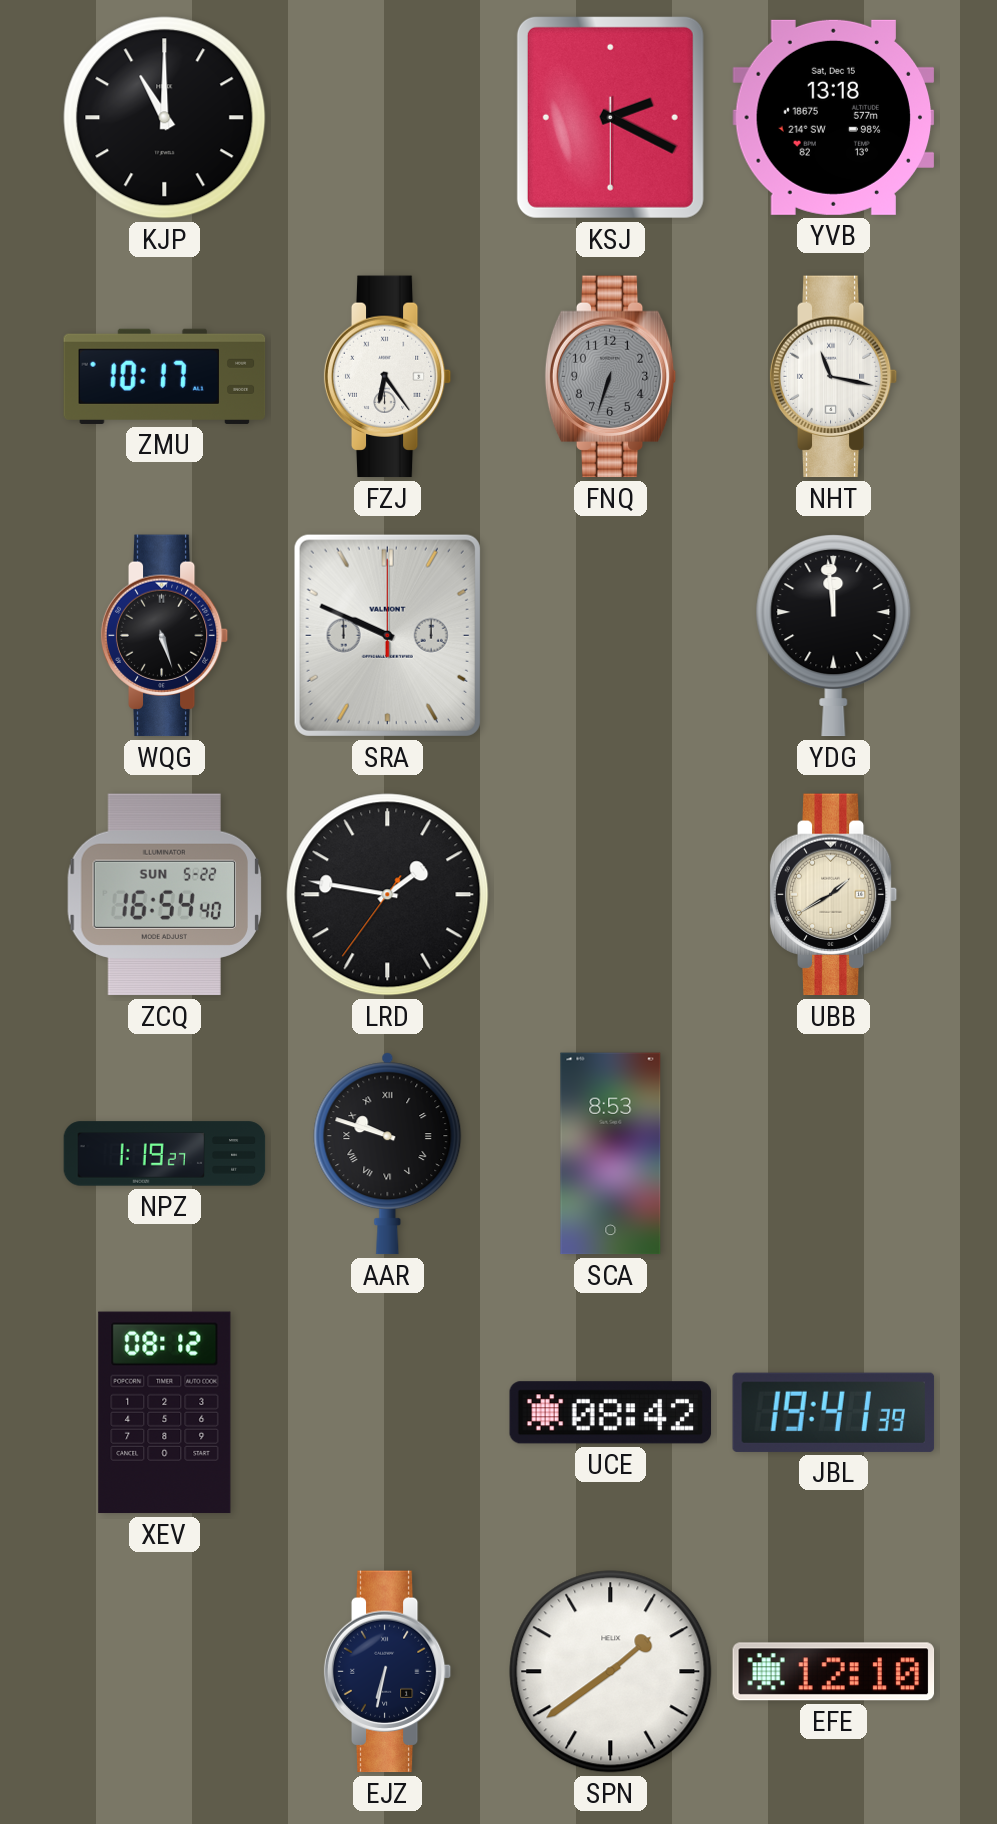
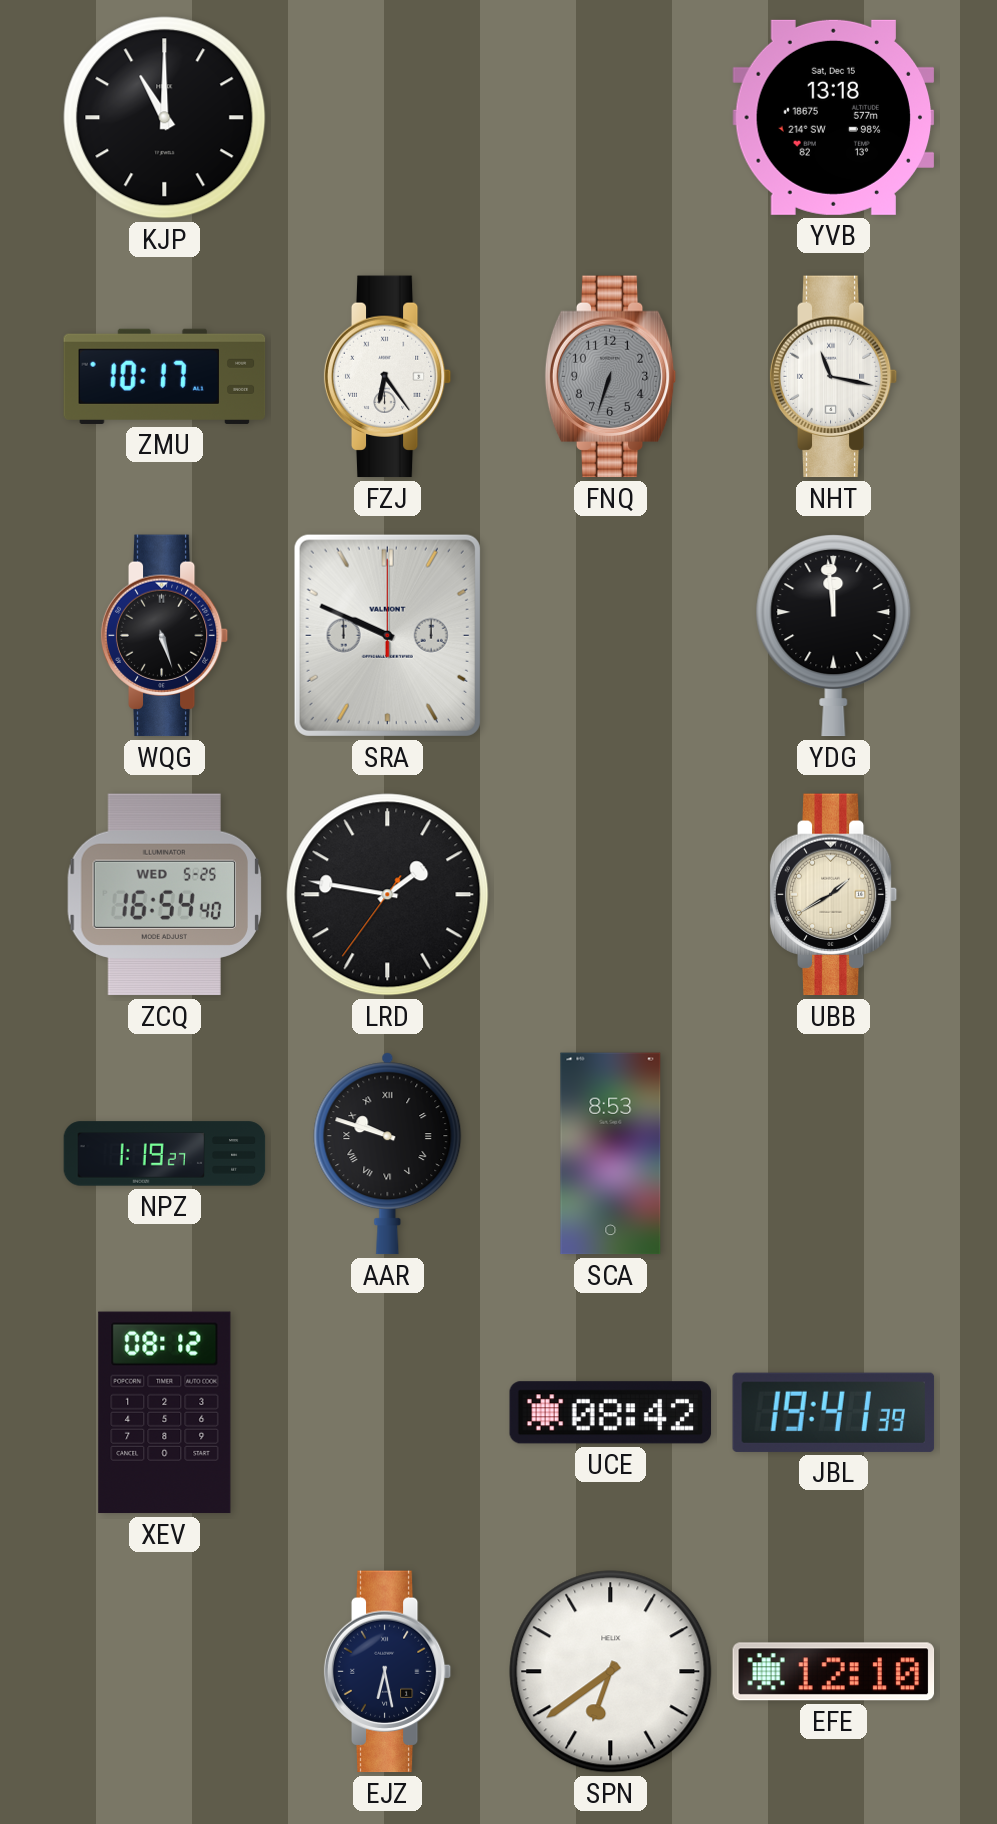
KSJ: 2:19 -> none
ZCQ date: SUN 5-22 -> WED 5-25
EJZ: 6:32 -> 6:28
SPN: 1:39 -> 6:39
